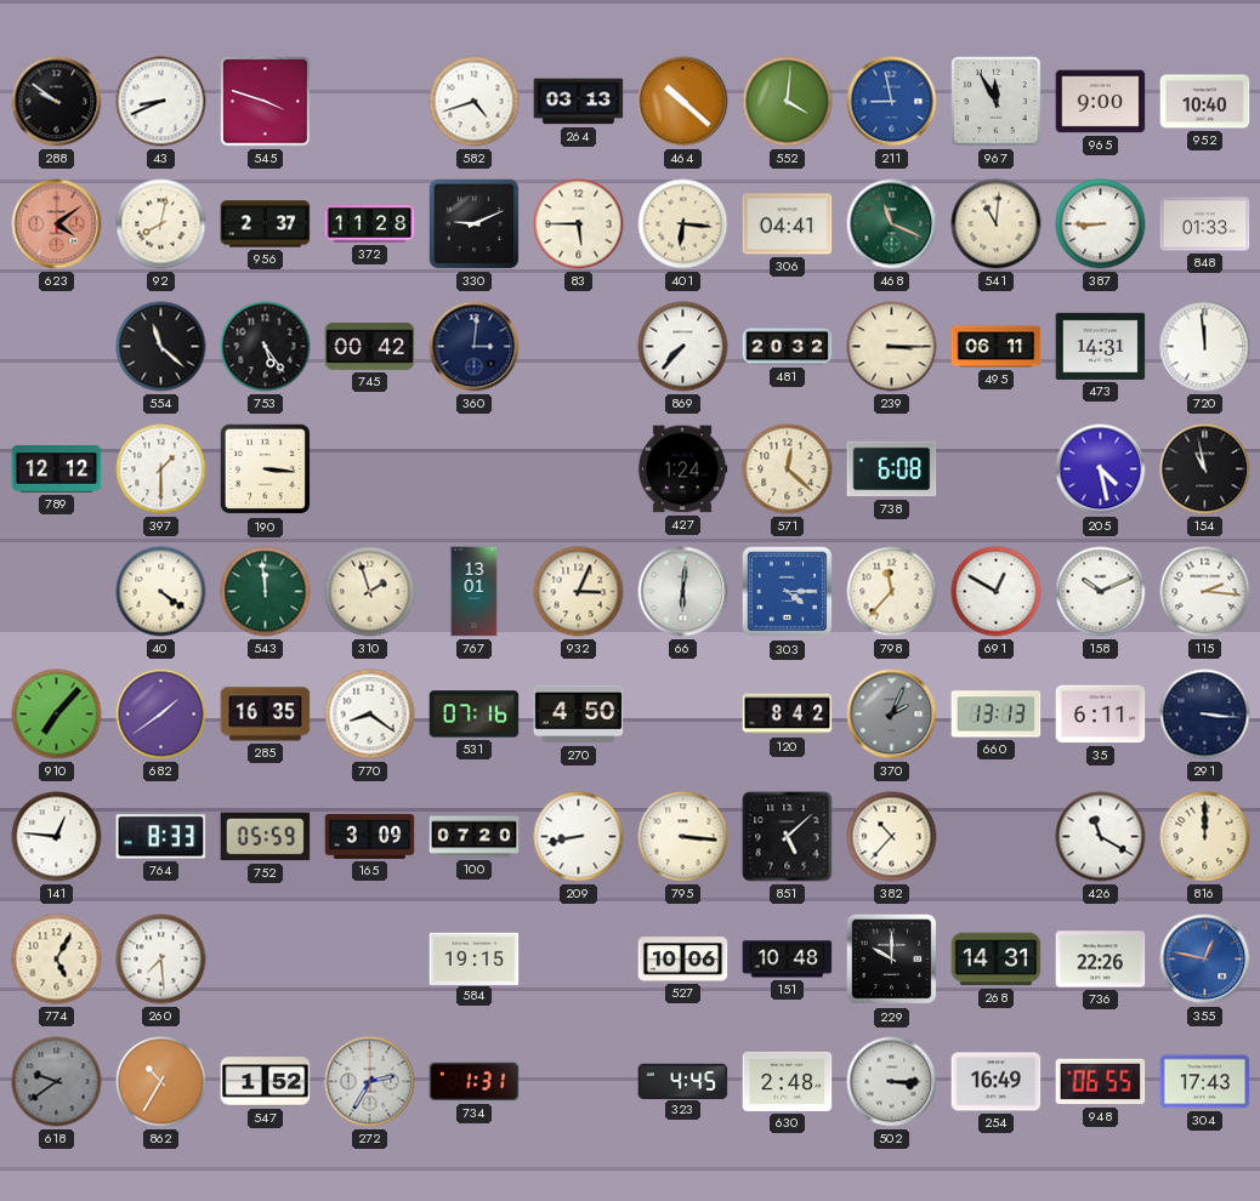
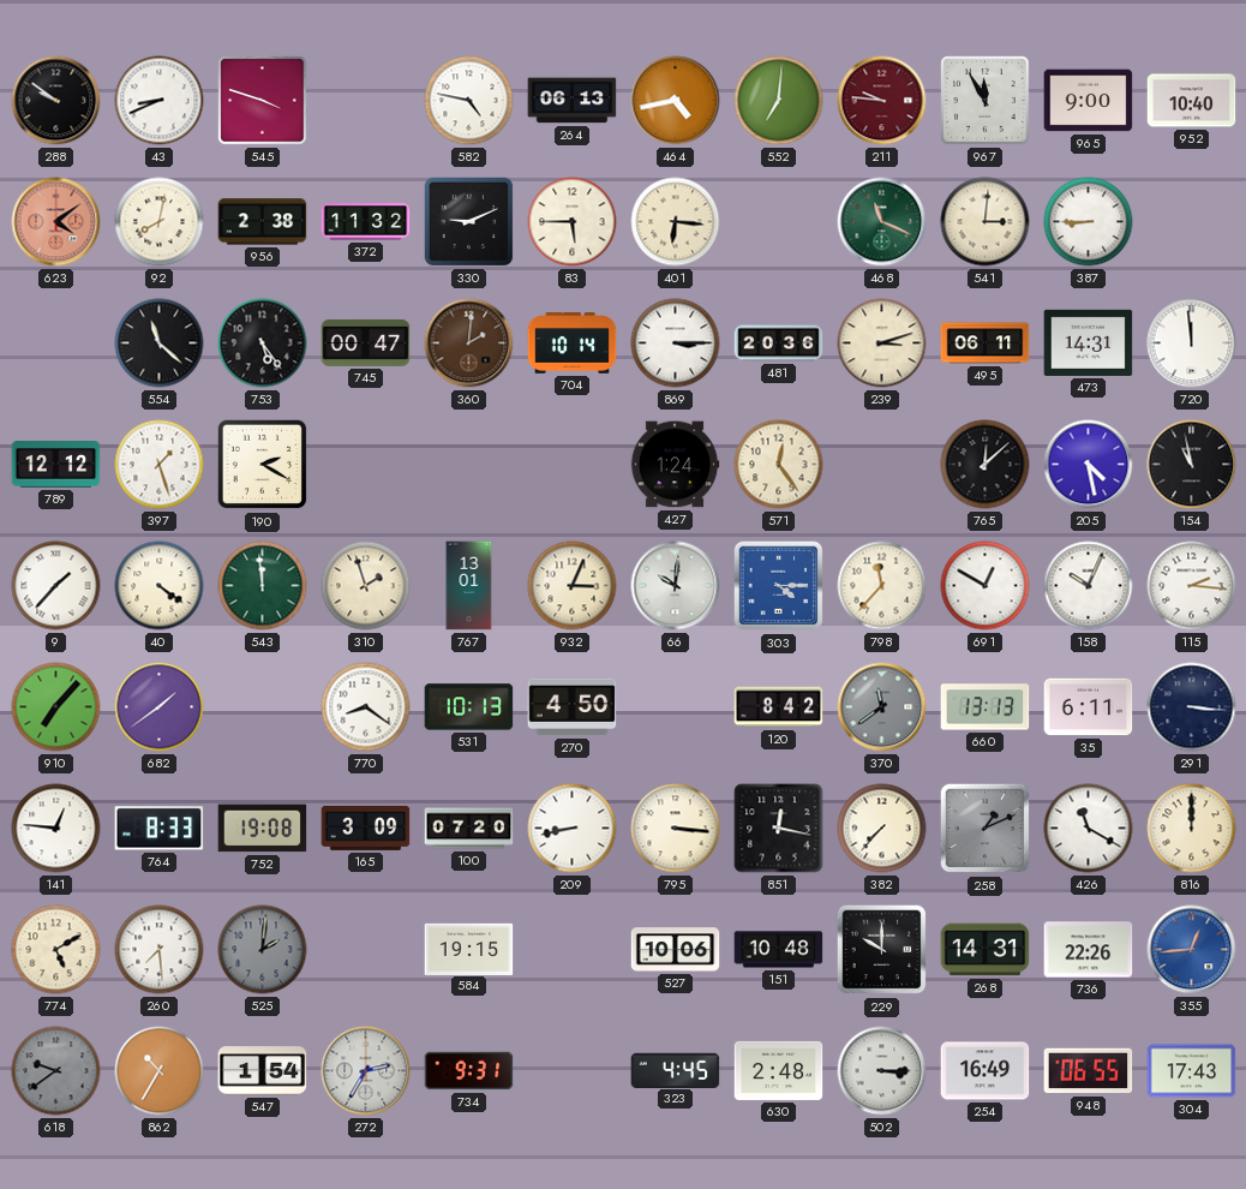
582: 4:42 -> 4:47
264: 03:13 -> 06:13
464: 10:22 -> 4:43
552: 4:01 -> 7:01
211: 8:58 -> 9:46
211 dial: blue -> burgundy
956: 2:37 -> 2:38
372: 11:28 -> 11:32
306: 04:41 -> none
541: 11:01 -> 3:01
848: 01:33 -> none
745: 00:42 -> 00:47
360: 3:01 -> 2:01
360 dial: navy -> brown
704: none -> 10:14
869: 7:37 -> 3:15
481: 20:32 -> 20:36
239: 3:15 -> 3:12
397: 1:30 -> 1:27
190: 3:16 -> 2:20
571: 12:22 -> 12:24
738: 6:08 -> none
765: none -> 12:08
9: none -> 1:37
66: 6:01 -> 10:01
158: 10:11 -> 10:04
285: 16:35 -> none
531: 07:16 -> 10:13
370: 2:04 -> 11:39
752: 05:59 -> 19:08
851: 5:08 -> 12:17
382: 10:37 -> 7:37
258: none -> 1:11
774: 5:05 -> 5:10
525: none -> 2:01
355: 12:47 -> 12:44
547: 1:52 -> 1:54
734: 1:31 -> 9:31
